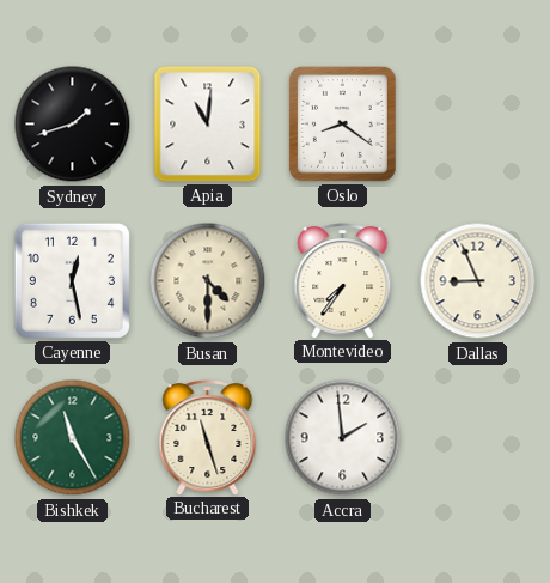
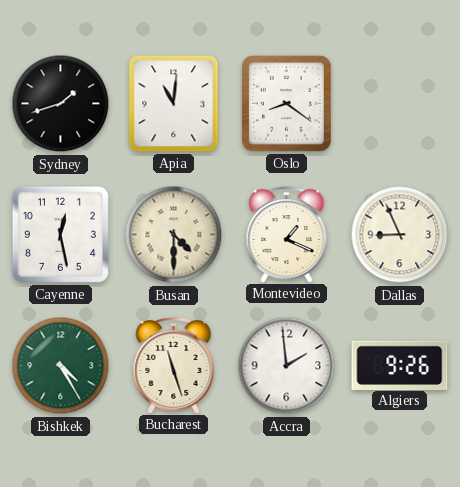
Montevideo: 7:36 -> 1:19
Bishkek: 11:25 -> 4:25
Algiers: none -> 9:26
